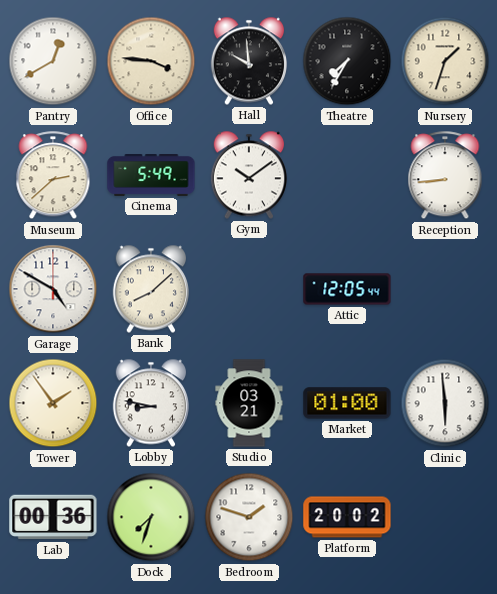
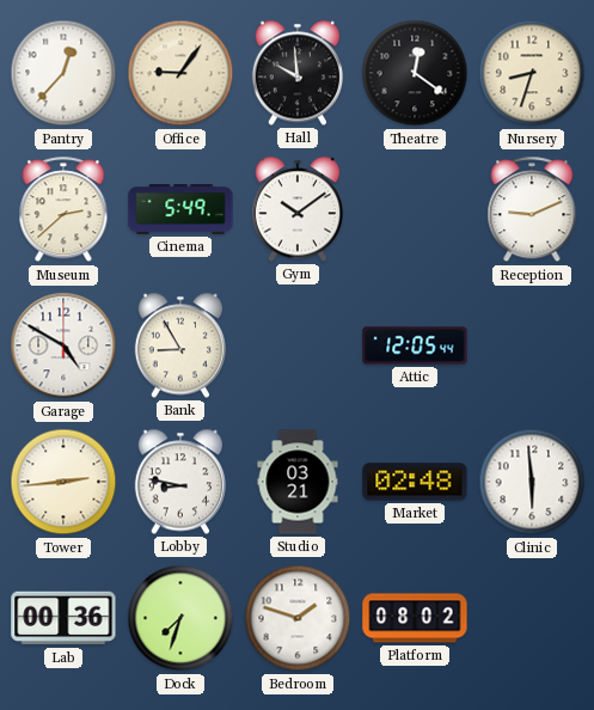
Pantry: 12:40 -> 12:37
Office: 3:46 -> 9:06
Theatre: 7:35 -> 12:21
Nursery: 1:33 -> 8:33
Reception: 8:44 -> 9:11
Bank: 8:08 -> 8:55
Tower: 1:54 -> 2:44
Market: 01:00 -> 02:48
Platform: 20:02 -> 08:02
